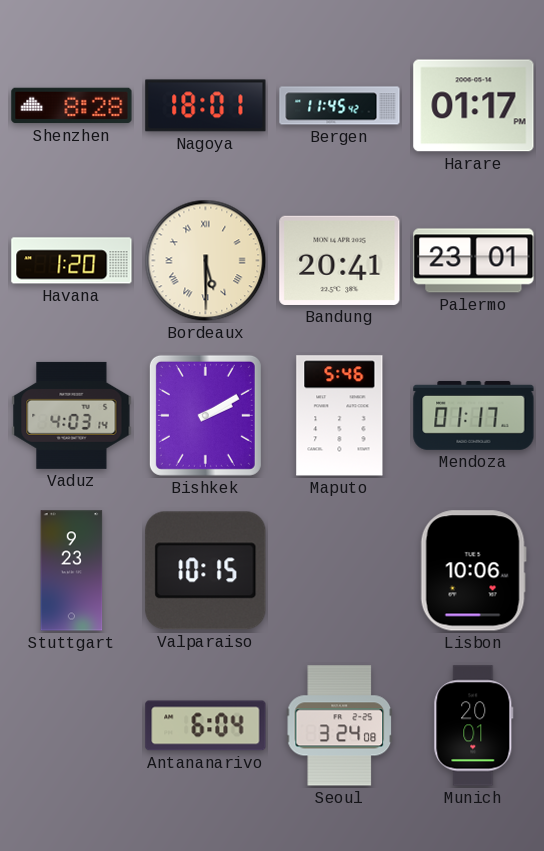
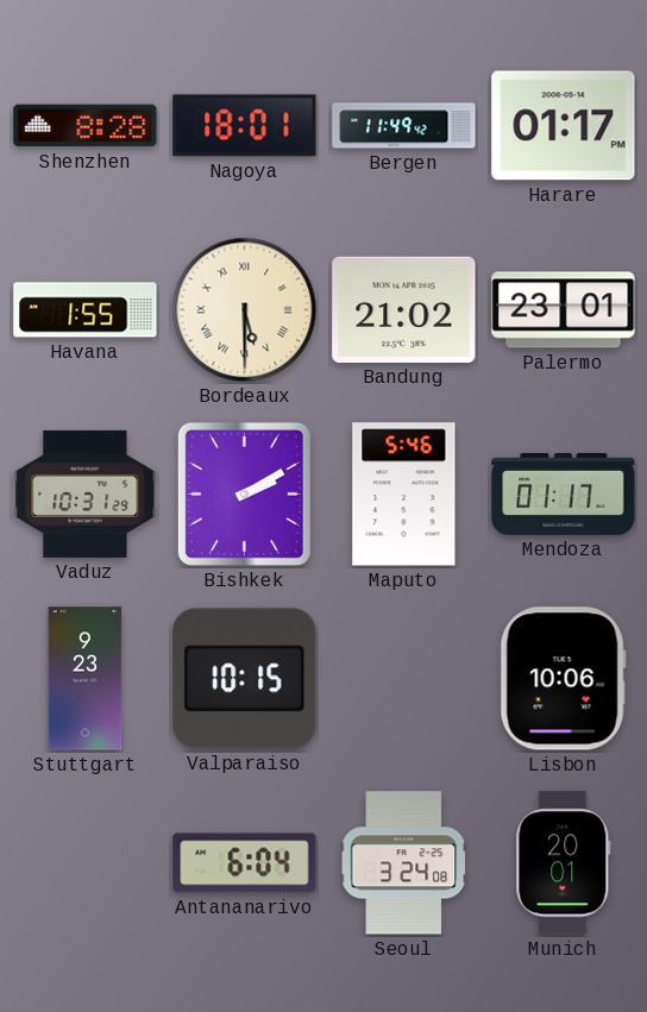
Bergen: 11:45 -> 11:49
Havana: 1:20 -> 1:55
Bandung: 20:41 -> 21:02
Vaduz: 4:03 -> 10:31
